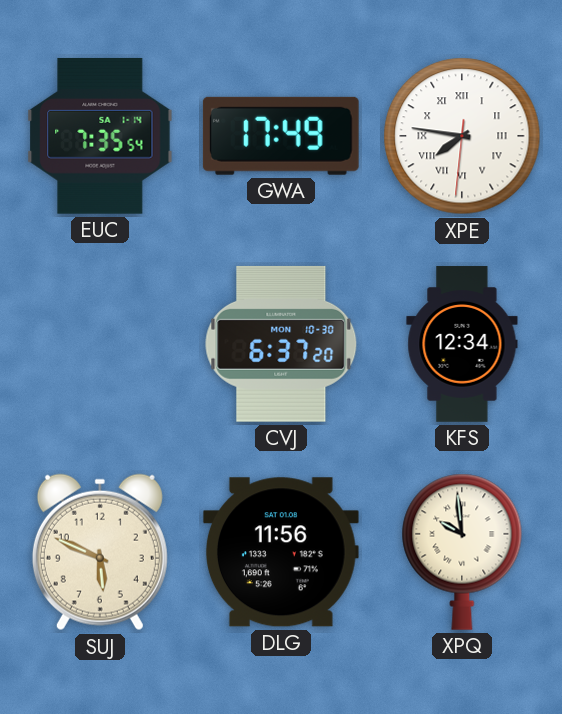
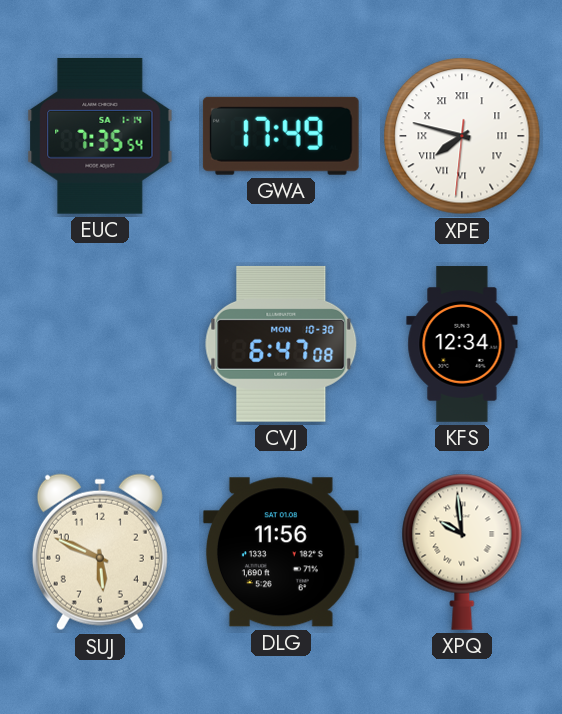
XPE: 7:46 -> 7:47
CVJ: 6:37 -> 6:47
